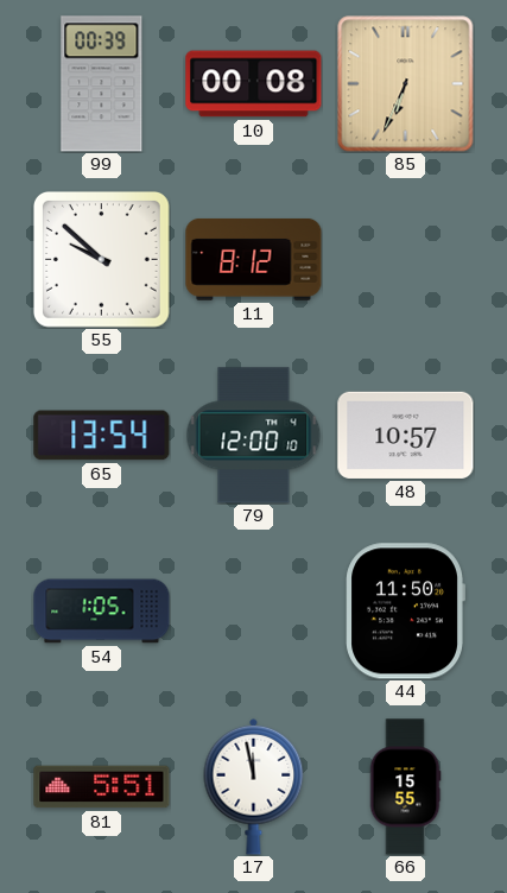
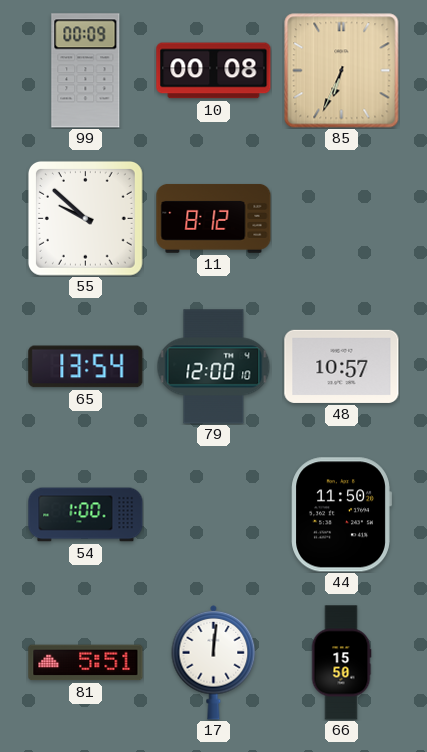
99: 00:39 -> 00:09
54: 1:05 -> 1:00
17: 11:58 -> 12:01
66: 15:55 -> 15:50
